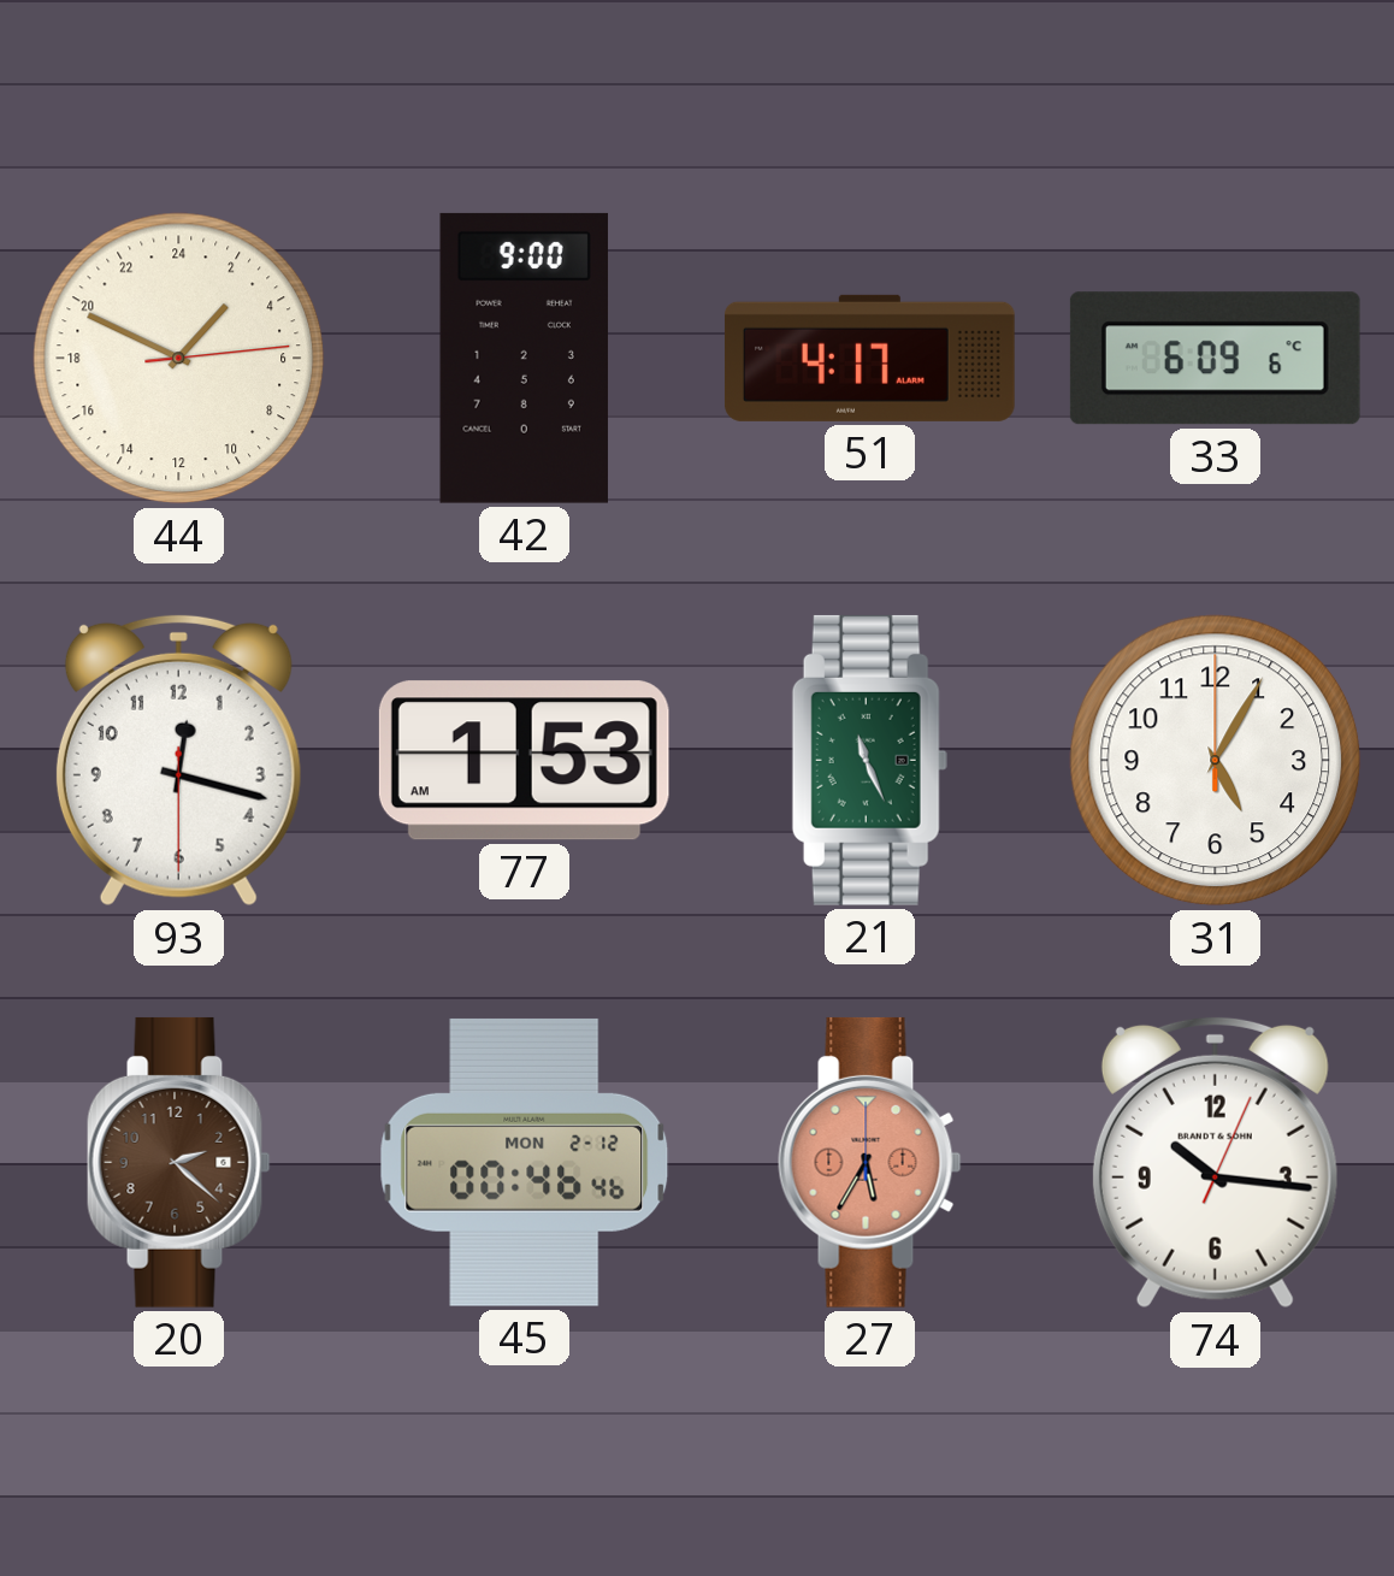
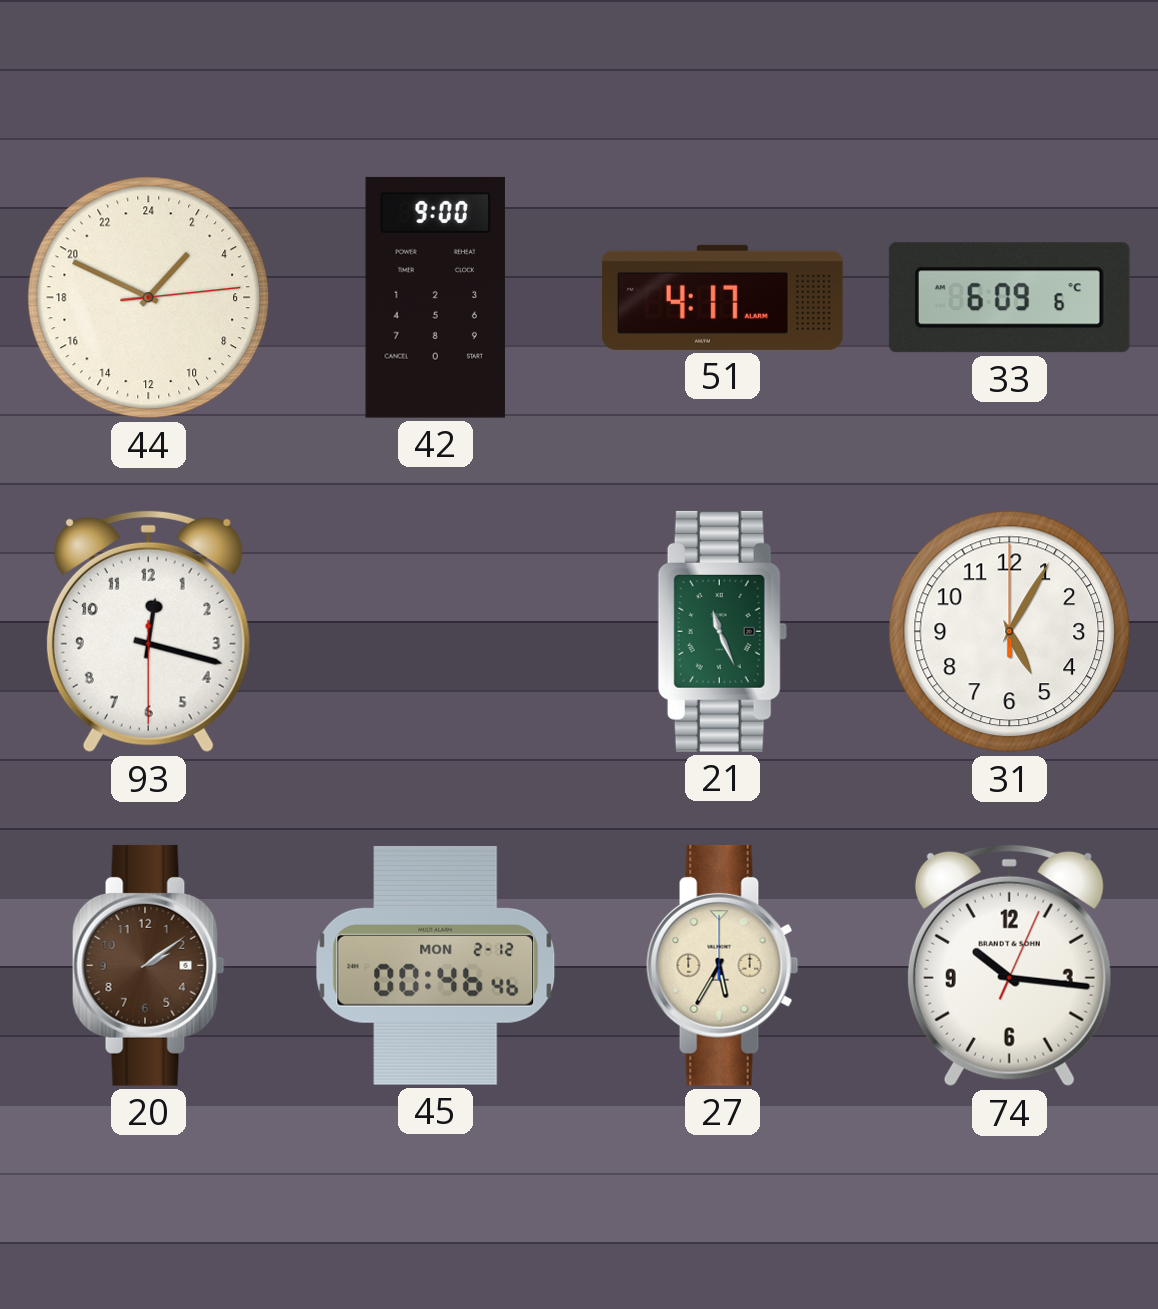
77: 1:53 -> none
20: 2:22 -> 2:09
27 dial: salmon -> cream
